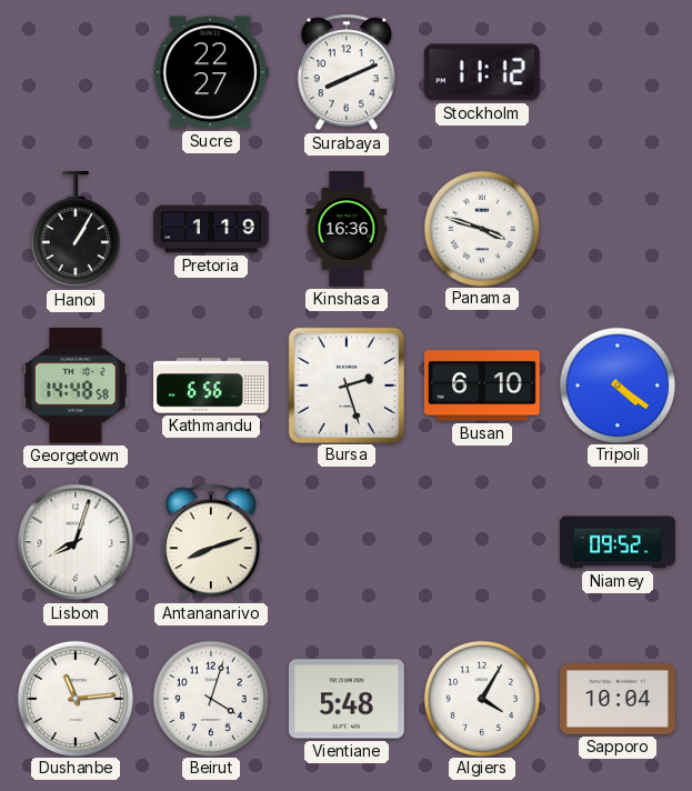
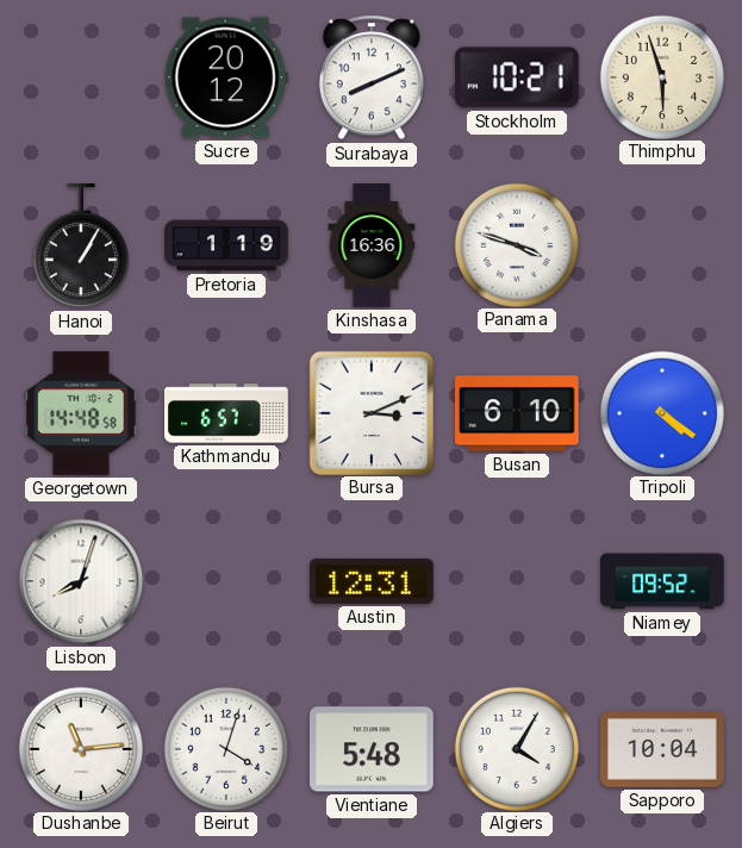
Sucre: 22:27 -> 20:12
Stockholm: 11:12 -> 10:21
Thimphu: none -> 5:57
Kathmandu: 6:56 -> 6:57
Bursa: 2:27 -> 3:11
Antananarivo: 8:12 -> none
Austin: none -> 12:31
